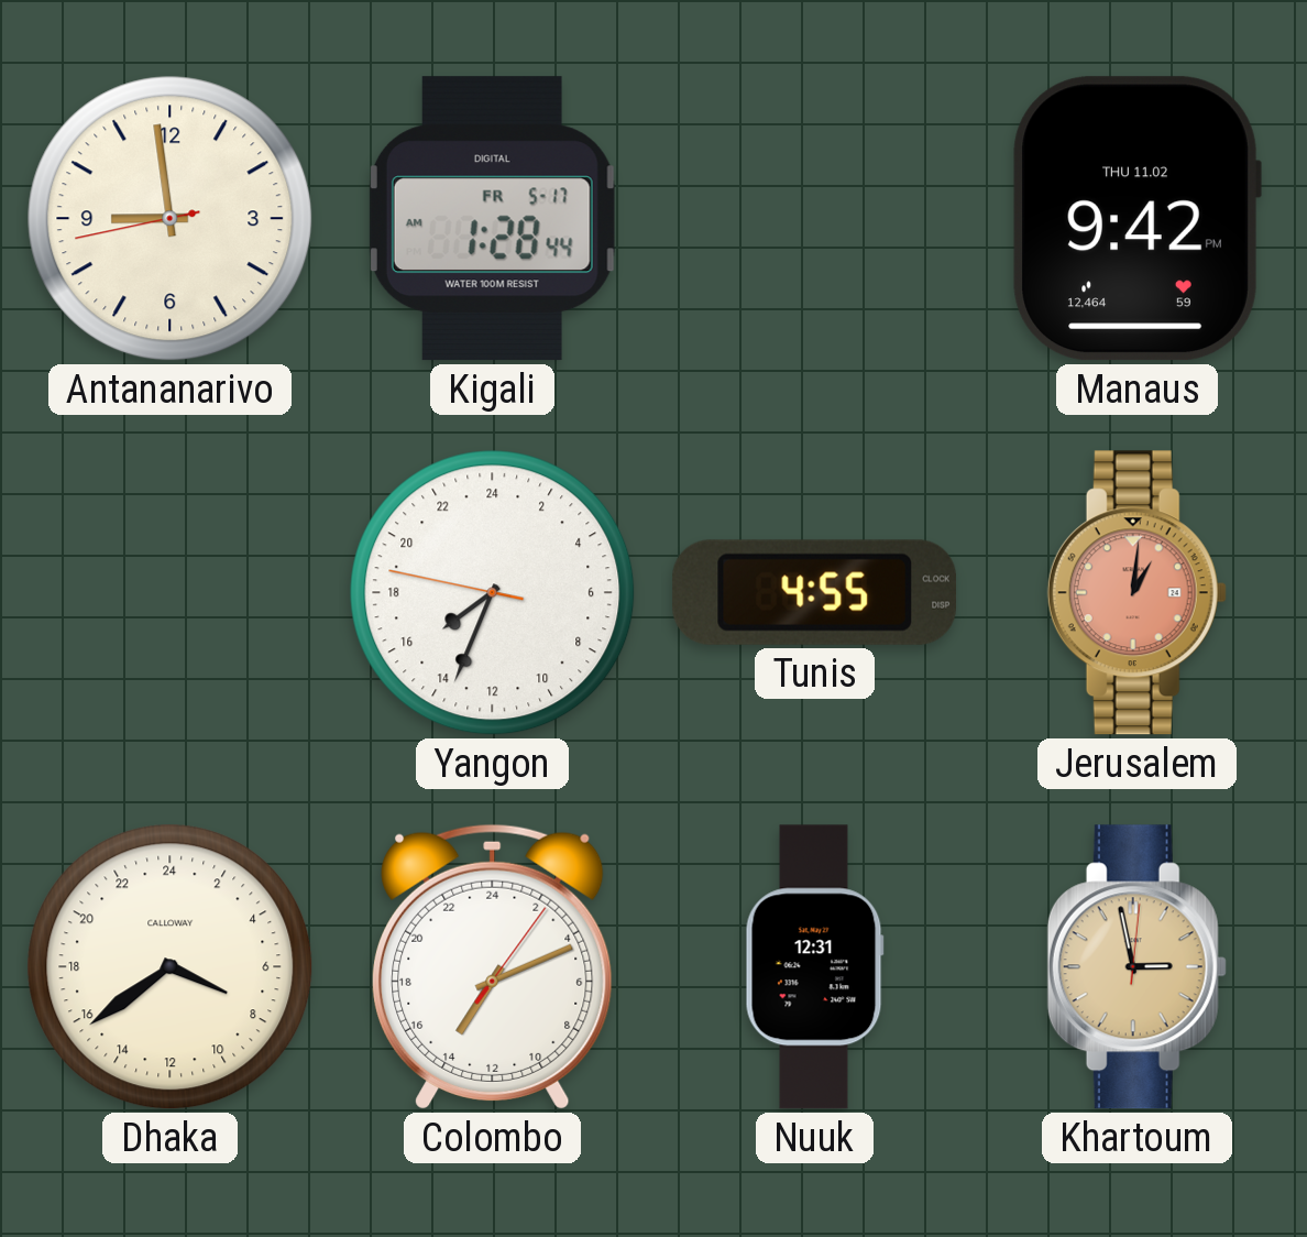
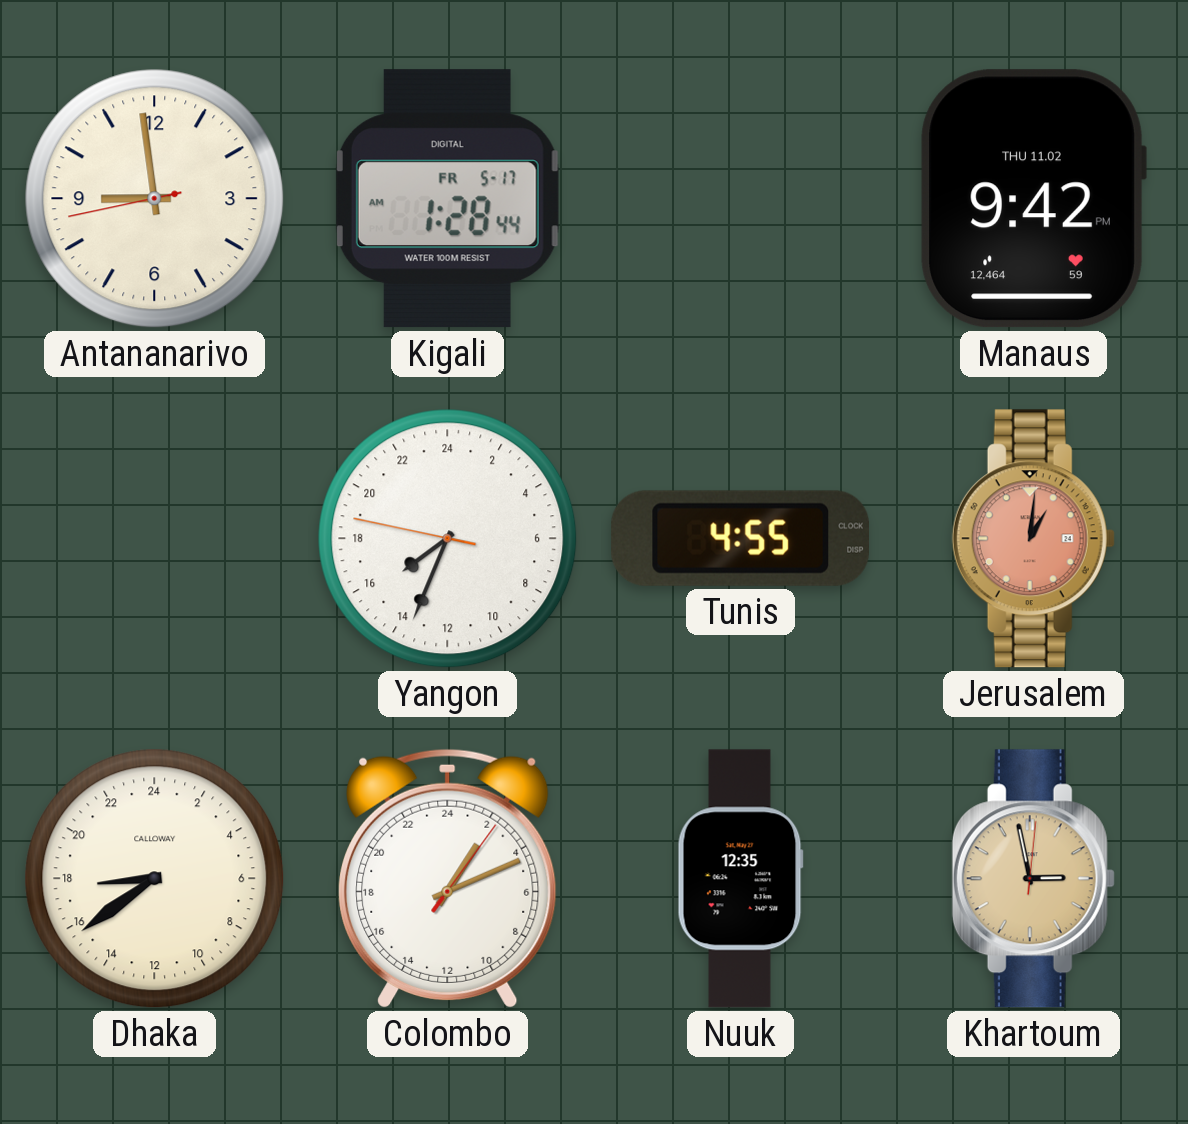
Dhaka: 7:39 -> 17:39
Colombo: 14:11 -> 2:11
Nuuk: 12:31 -> 12:35
